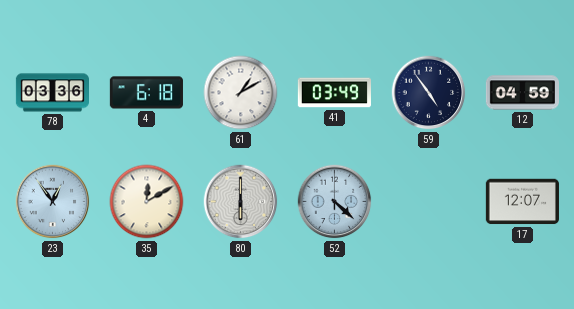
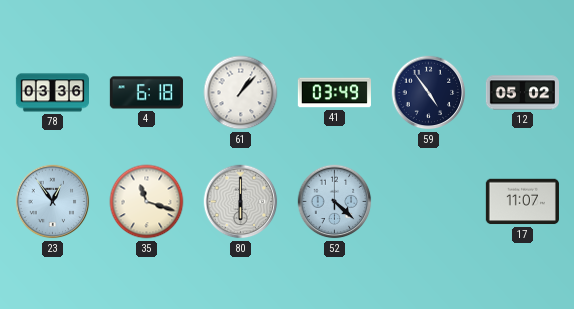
61: 1:10 -> 1:07
12: 04:59 -> 05:02
35: 12:10 -> 11:18
17: 12:07 -> 11:07
